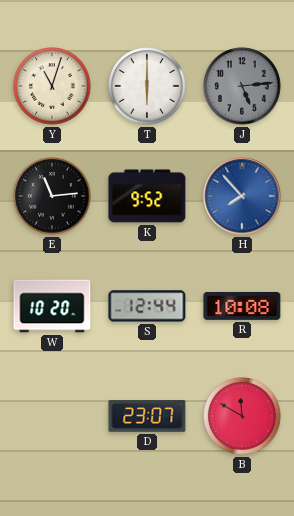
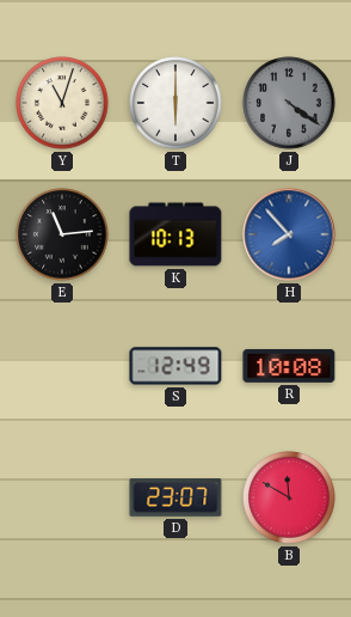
J: 5:14 -> 4:21
K: 9:52 -> 10:13
W: 10:20 -> none
S: 12:44 -> 12:49
